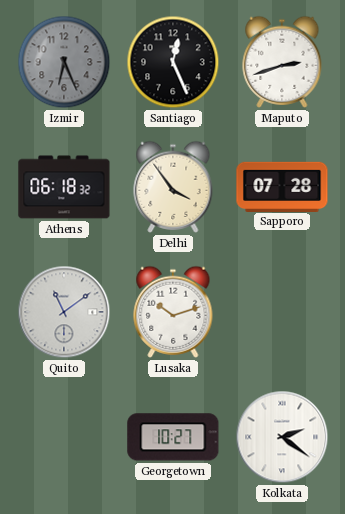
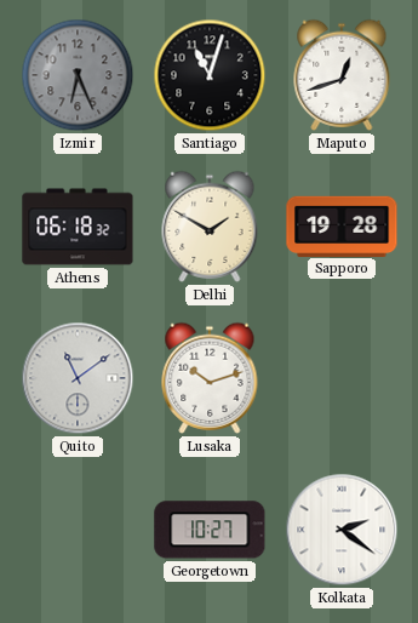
Santiago: 12:26 -> 11:03
Maputo: 2:42 -> 12:42
Delhi: 3:54 -> 1:50
Sapporo: 07:28 -> 19:28
